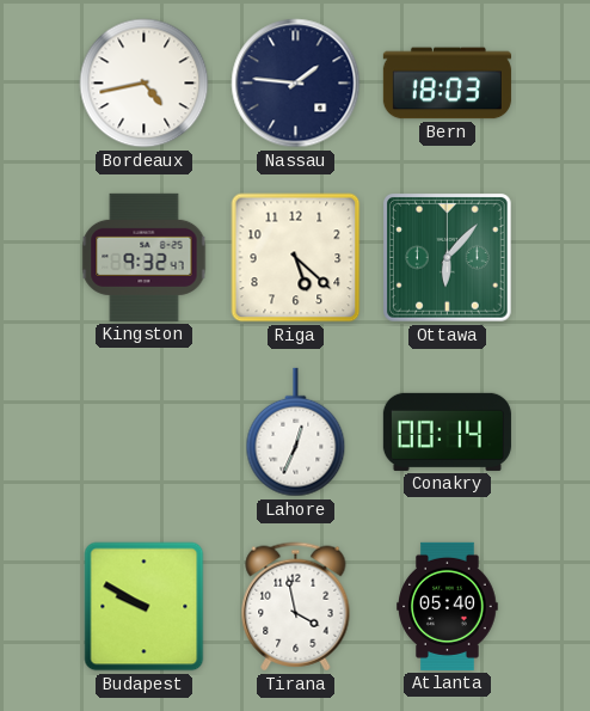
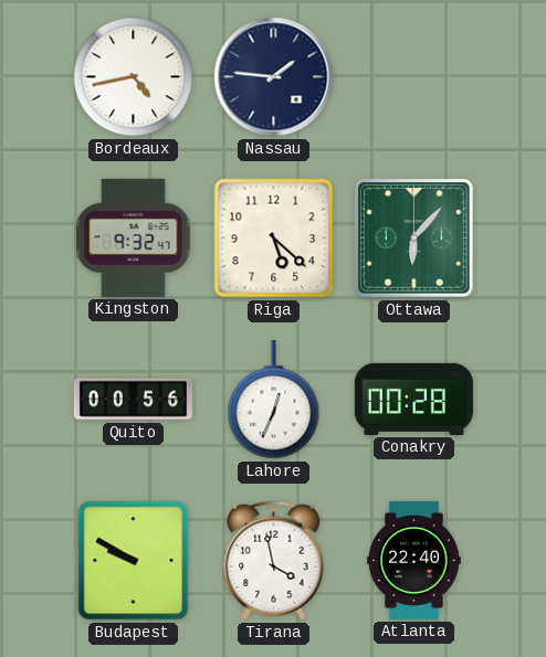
Bern: 18:03 -> none
Quito: none -> 00:56
Conakry: 00:14 -> 00:28
Atlanta: 05:40 -> 22:40
